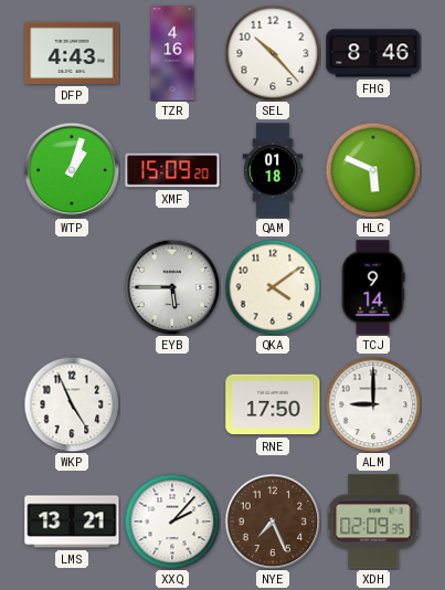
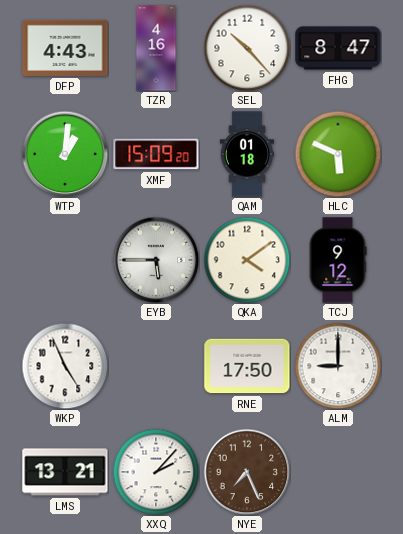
FHG: 8:46 -> 8:47
WTP: 1:03 -> 1:01
TCJ: 9:14 -> 9:12
XDH: 02:09 -> none
